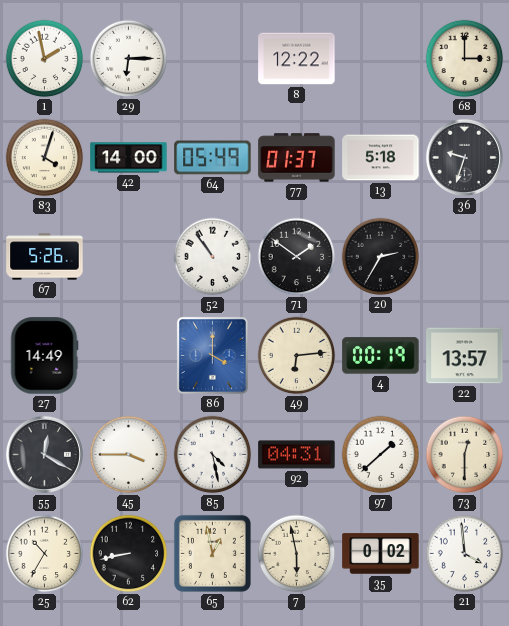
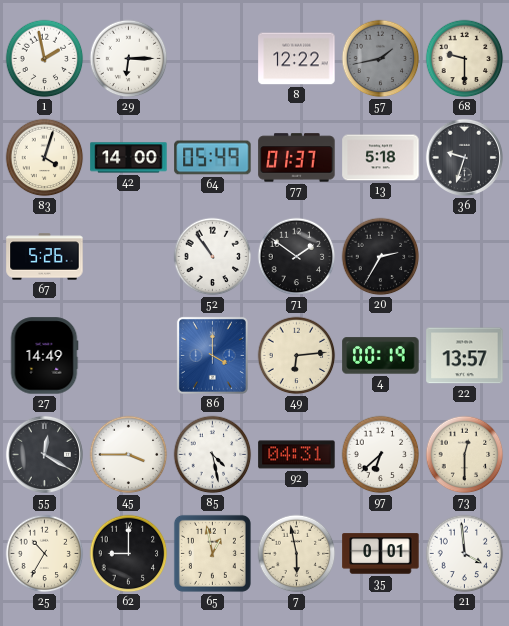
57: none -> 1:43
68: 3:00 -> 9:30
97: 1:38 -> 6:38
62: 8:43 -> 9:00
35: 0:02 -> 0:01
